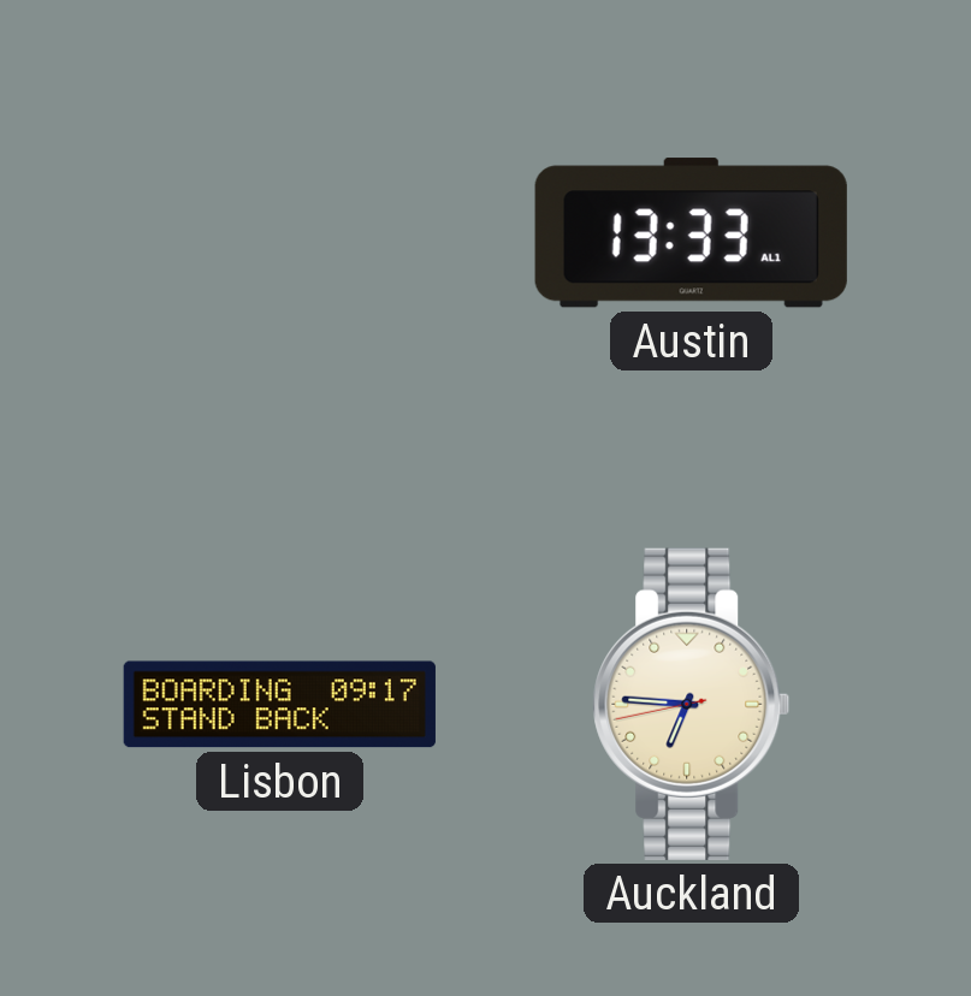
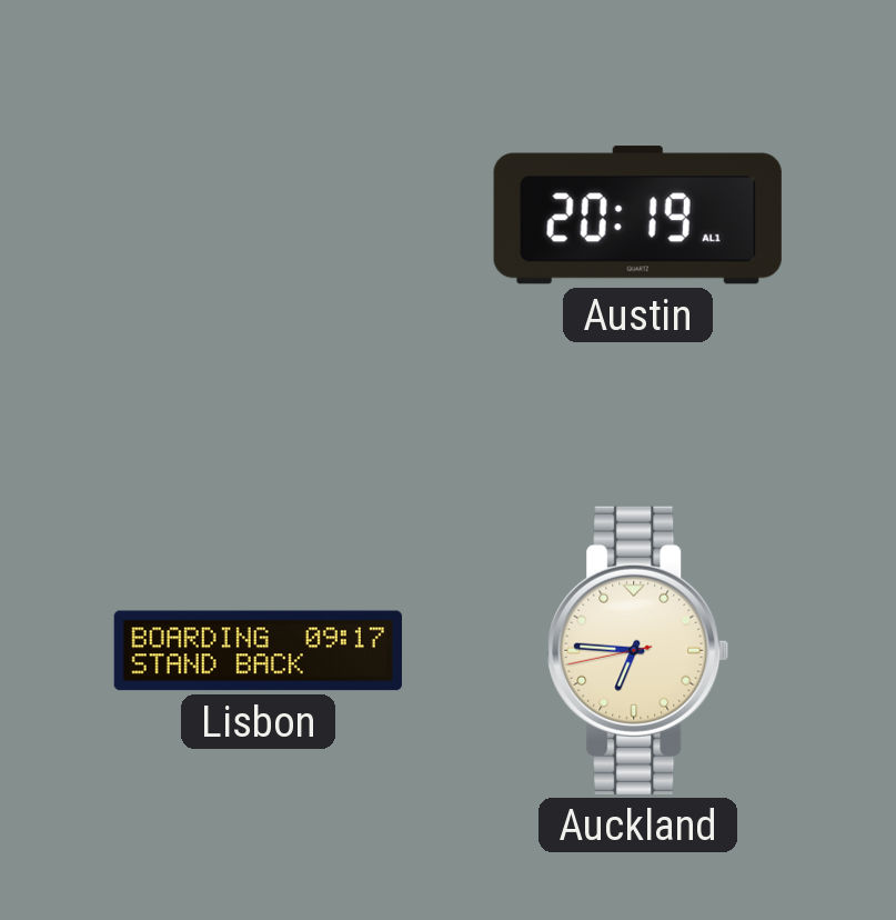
Austin: 13:33 -> 20:19
